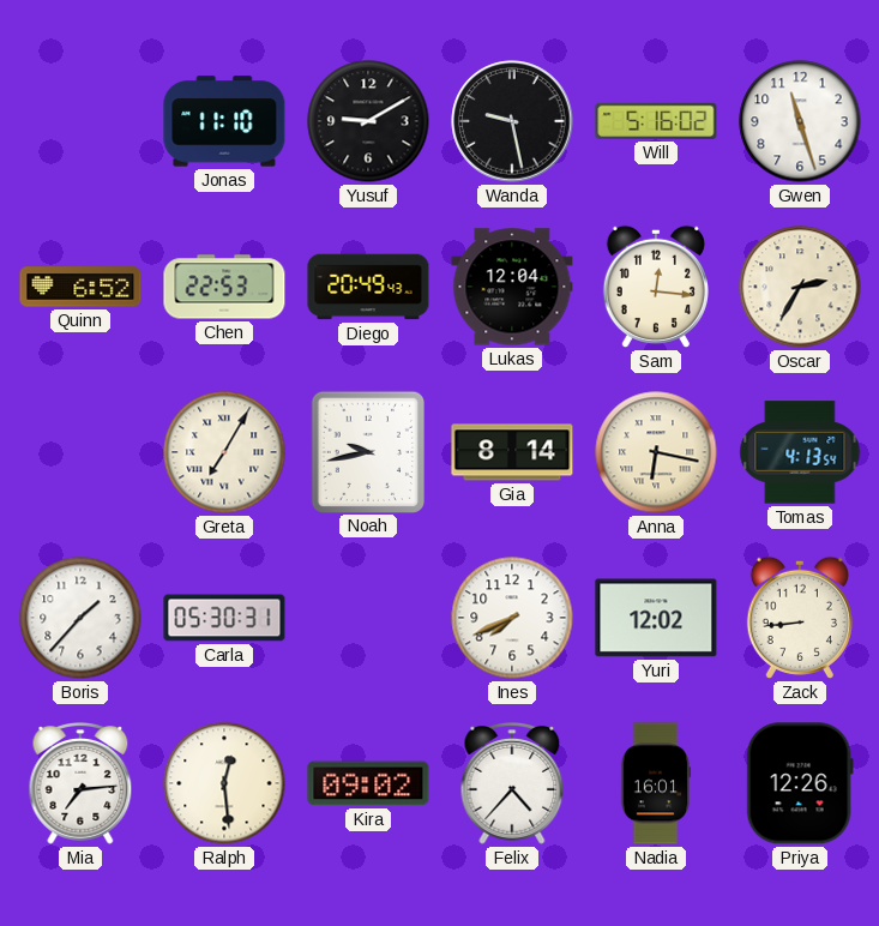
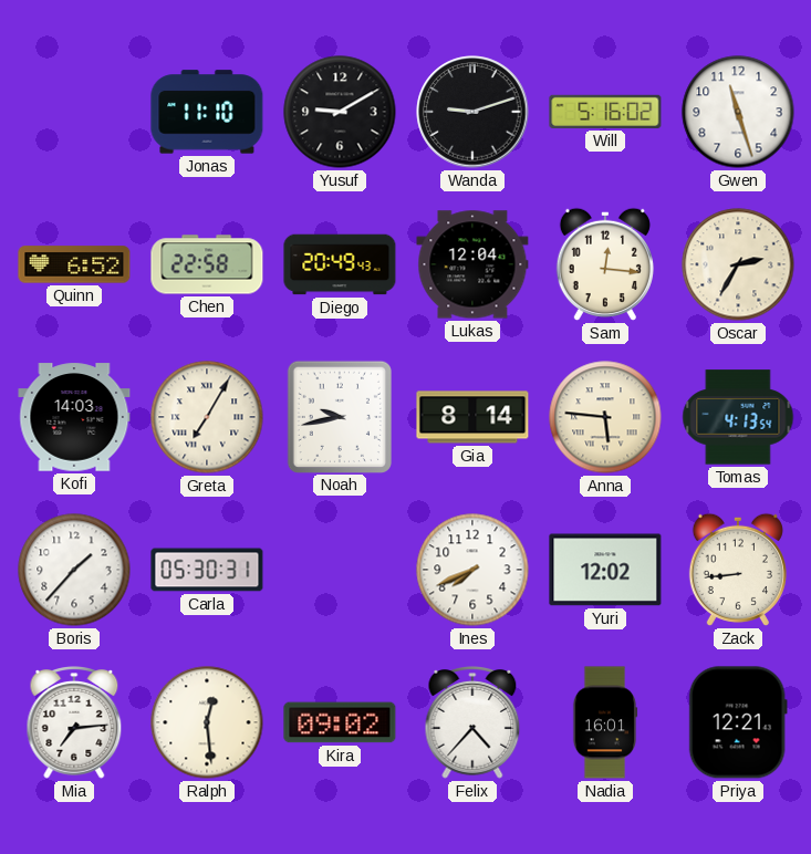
Wanda: 9:28 -> 9:12
Chen: 22:53 -> 22:58
Kofi: none -> 14:03
Anna: 6:17 -> 5:46
Priya: 12:26 -> 12:21
